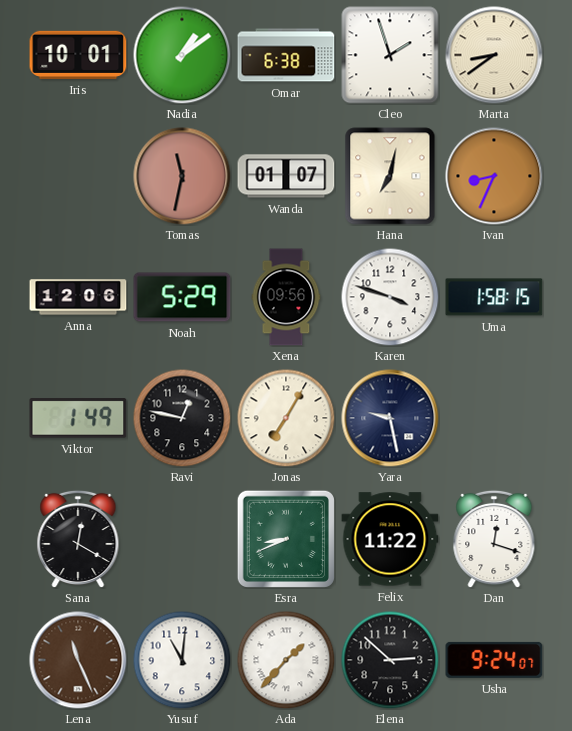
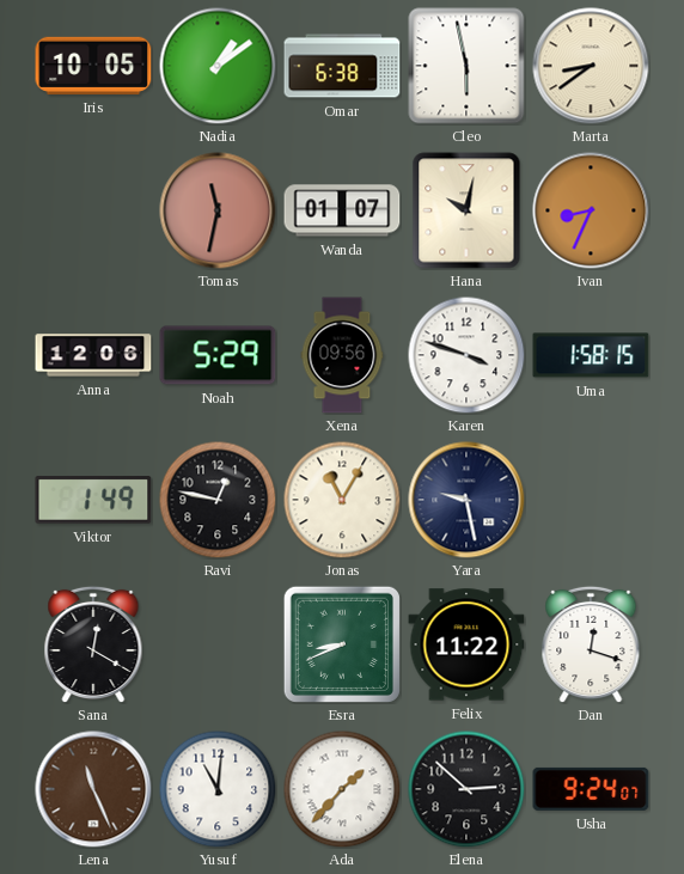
Iris: 10:01 -> 10:05
Cleo: 1:57 -> 5:58
Hana: 7:02 -> 10:02
Jonas: 7:05 -> 11:05
